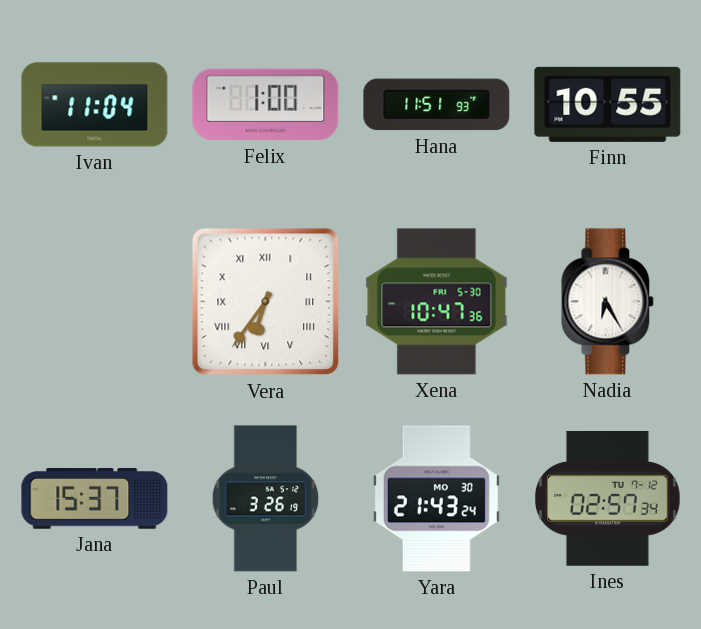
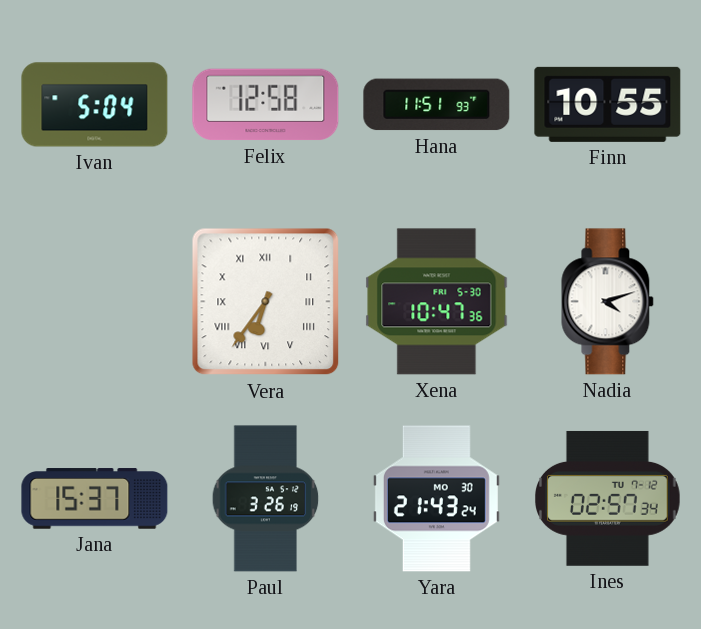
Ivan: 11:04 -> 5:04
Felix: 1:00 -> 12:58
Nadia: 6:25 -> 4:12
